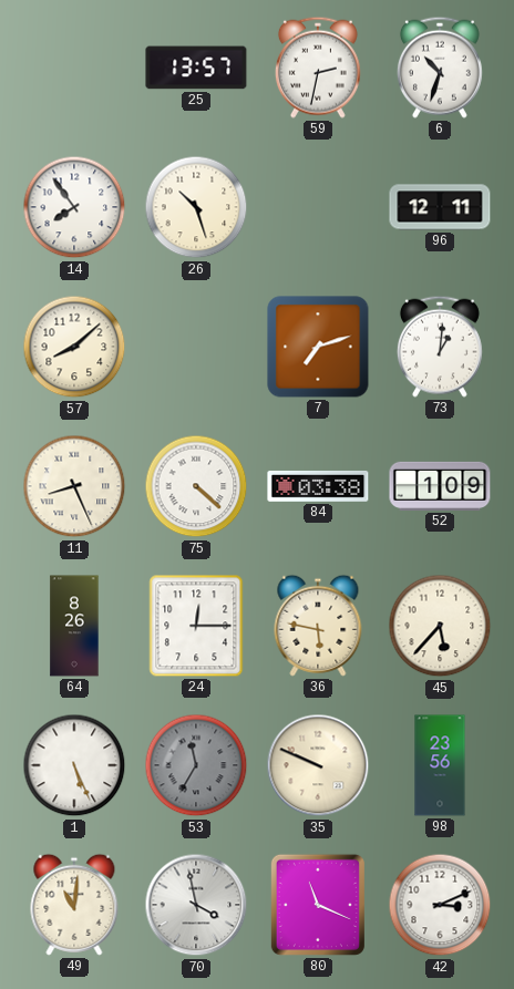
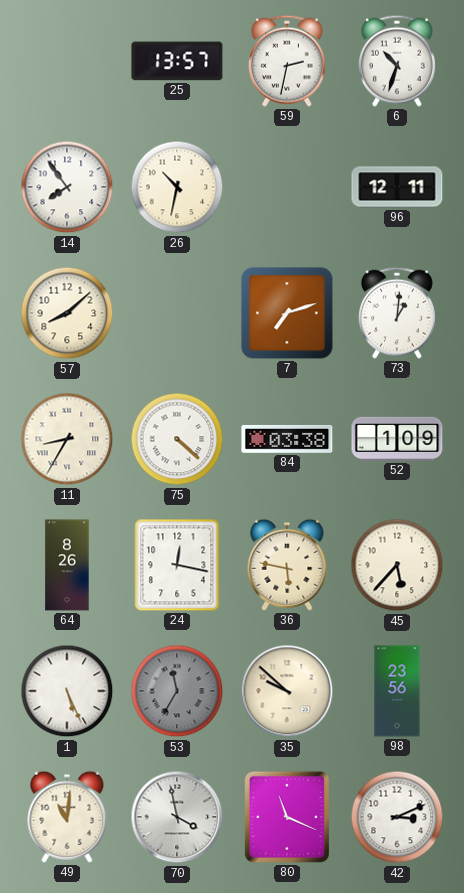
26: 10:27 -> 10:32
11: 8:26 -> 8:35
24: 12:15 -> 12:17
35: 9:49 -> 9:52
